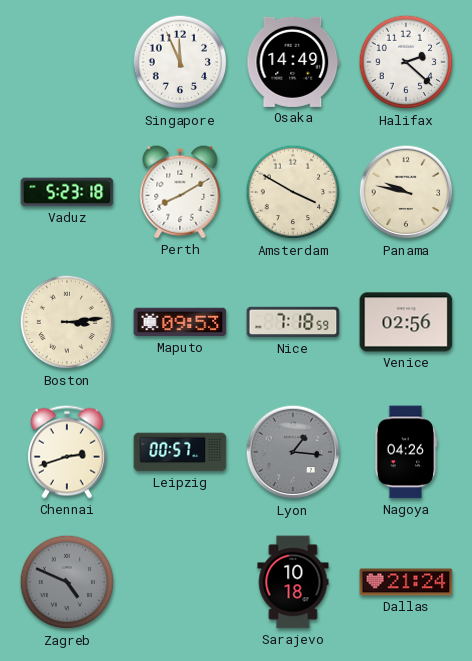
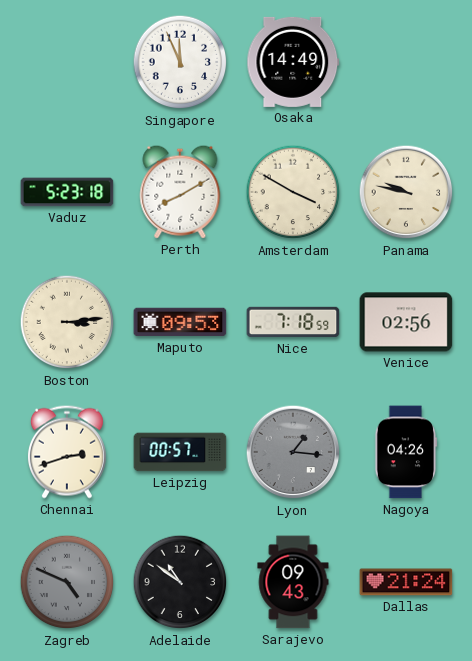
Halifax: 2:22 -> none
Adelaide: none -> 10:51
Sarajevo: 10:18 -> 09:43
